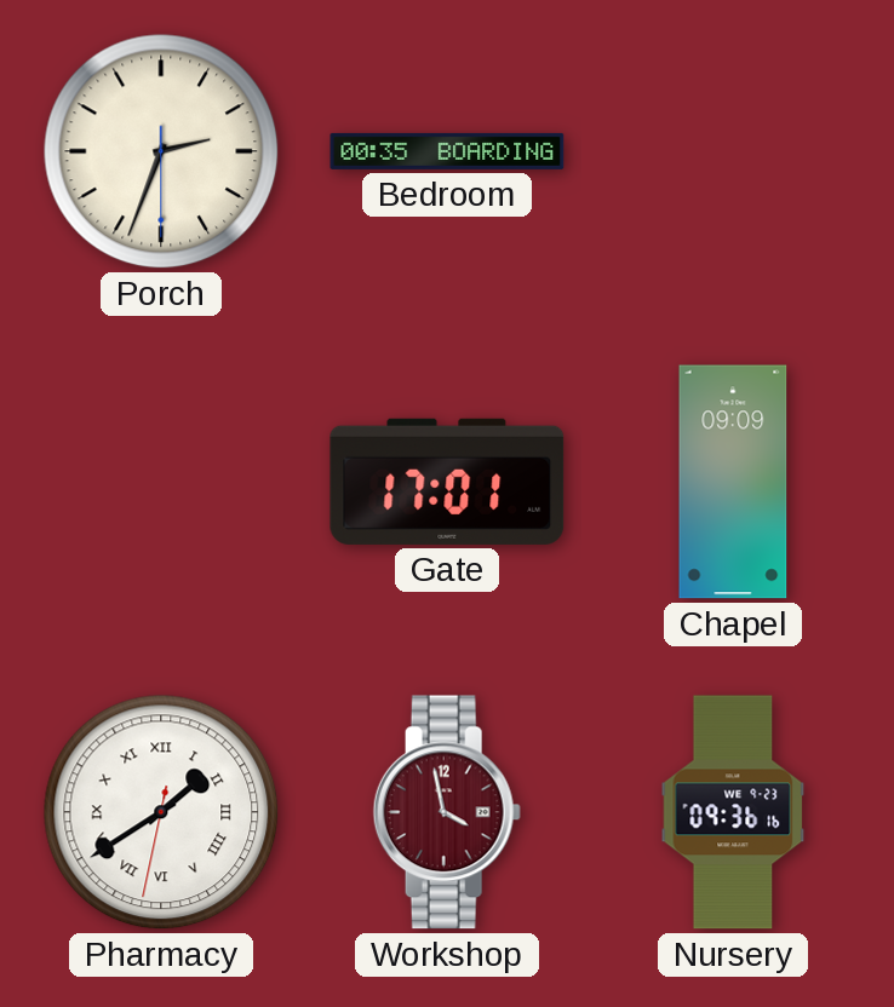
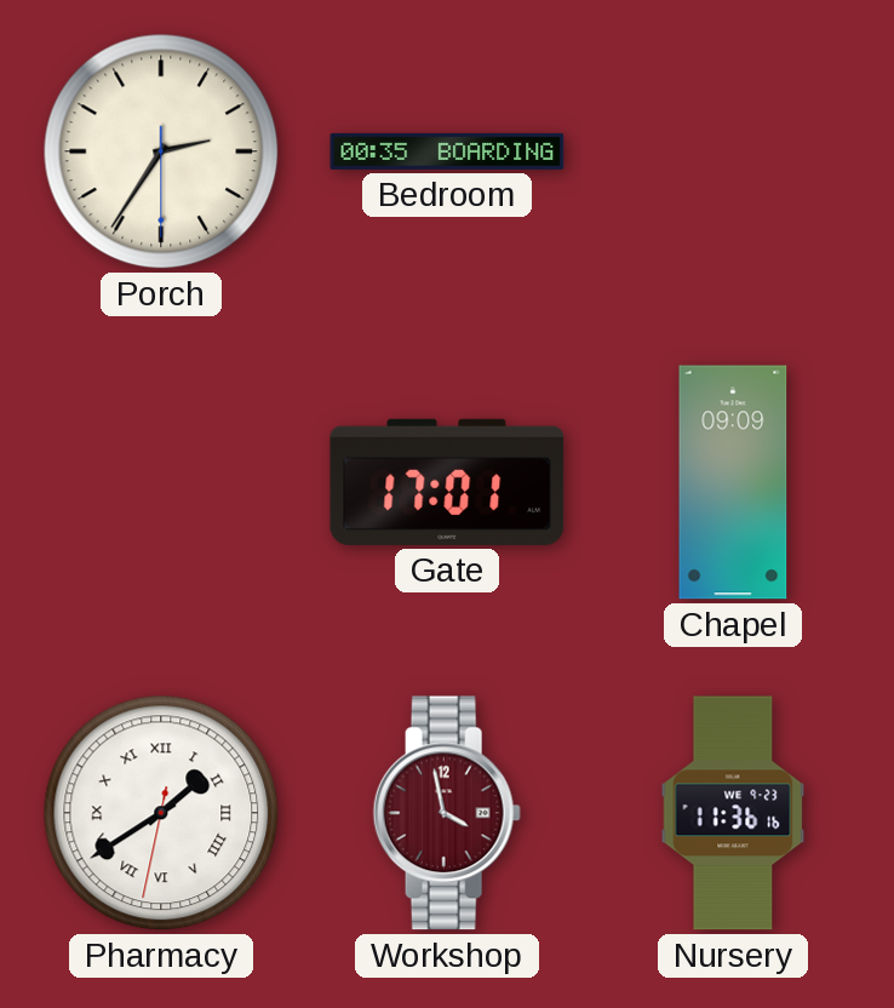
Porch: 2:33 -> 2:35
Nursery: 09:36 -> 11:36
